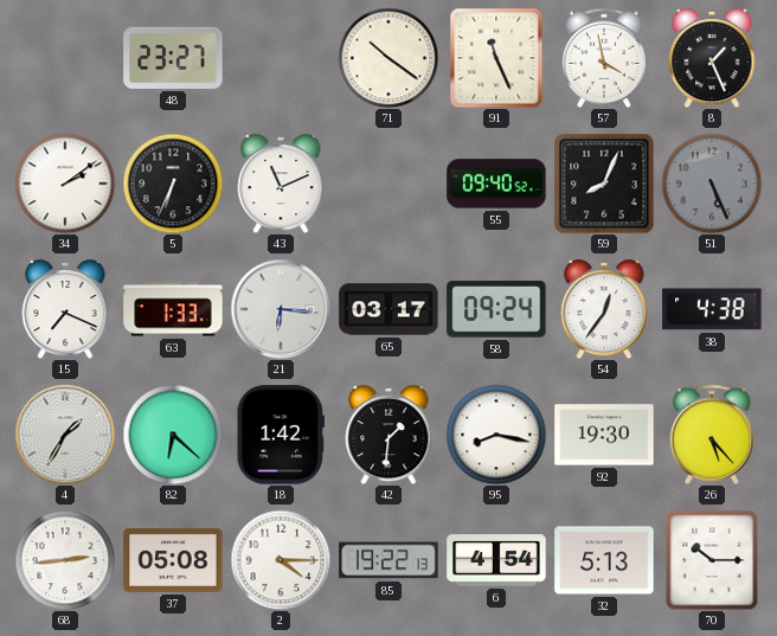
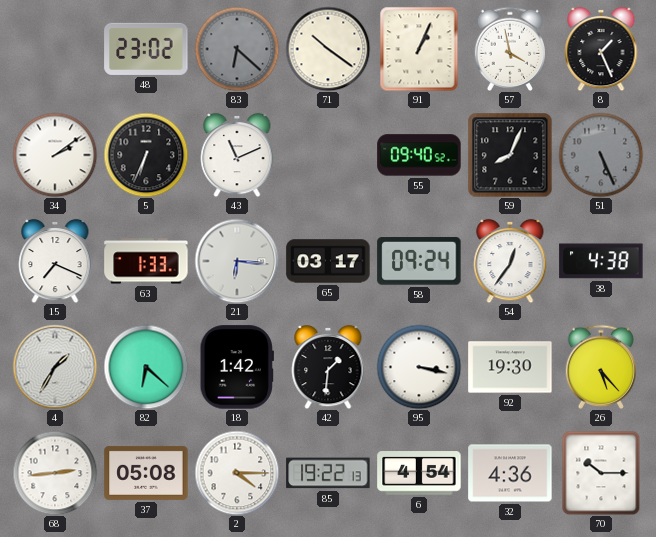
48: 23:27 -> 23:02
83: none -> 6:22
91: 11:26 -> 1:04
95: 8:17 -> 3:17
32: 5:13 -> 4:36
